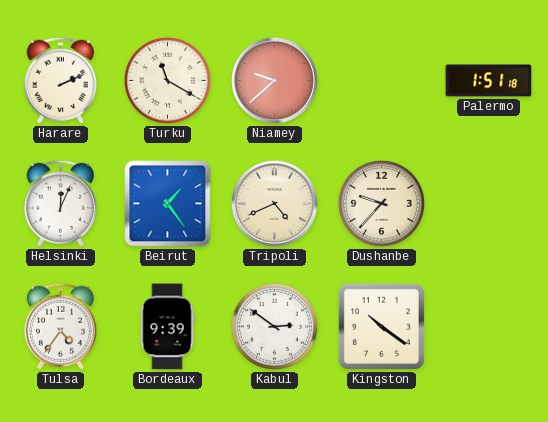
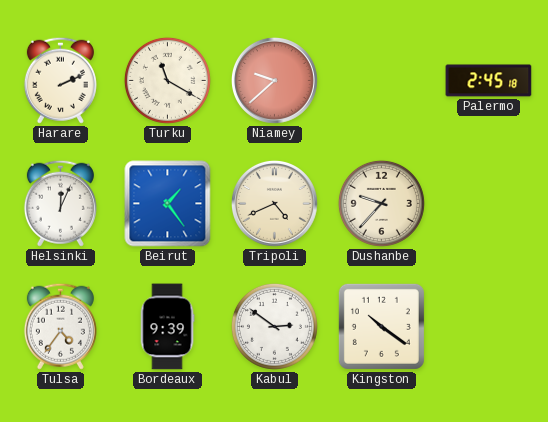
Palermo: 1:51 -> 2:45
